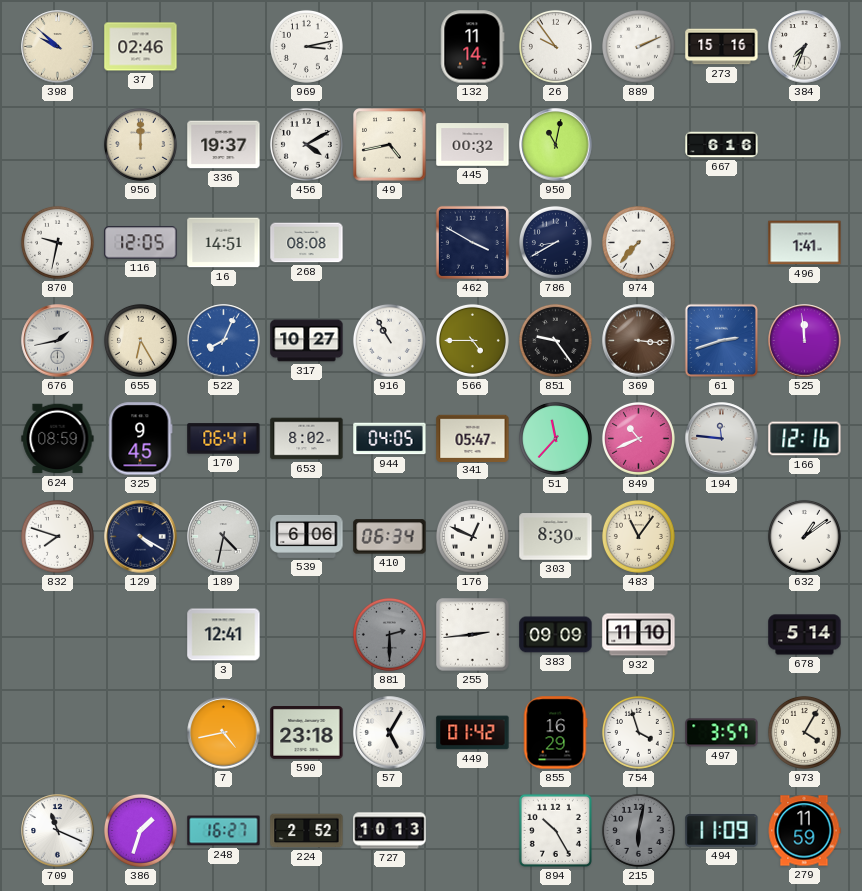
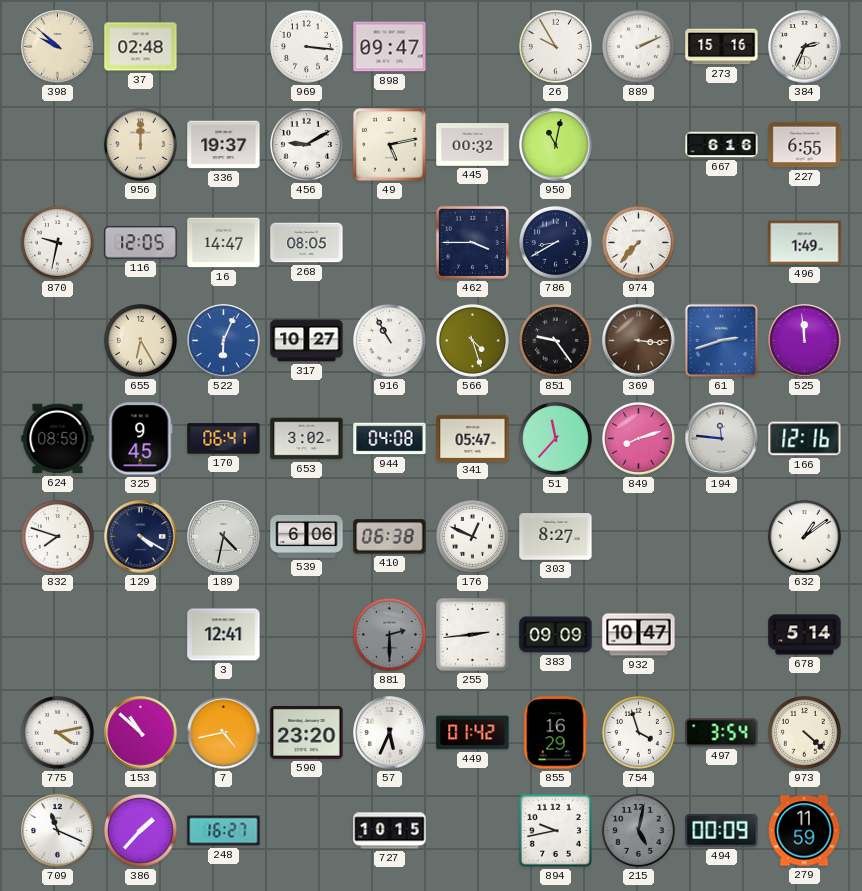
37: 02:46 -> 02:48
969: 3:13 -> 3:16
898: none -> 09:47
132: 11:14 -> none
26: 9:54 -> 9:55
384: 7:34 -> 2:34
456: 4:10 -> 9:10
49: 4:43 -> 5:13
227: none -> 6:55
16: 14:51 -> 14:47
268: 08:08 -> 08:05
462: 3:50 -> 3:45
496: 1:41 -> 1:49
676: 1:43 -> none
522: 8:04 -> 6:04
566: 4:45 -> 4:27
653: 8:02 -> 3:02
944: 04:05 -> 04:08
849: 10:41 -> 8:12
410: 06:34 -> 06:38
303: 8:30 -> 8:27
483: 11:06 -> none
932: 11:10 -> 10:47
775: none -> 4:13
153: none -> 10:52
590: 23:18 -> 23:20
57: 5:05 -> 5:34
497: 3:57 -> 3:54
973: 4:05 -> 4:22
386: 1:33 -> 1:37
224: 2:52 -> none
727: 10:13 -> 10:15
894: 10:25 -> 9:43
215: 6:02 -> 5:02
494: 11:09 -> 00:09
